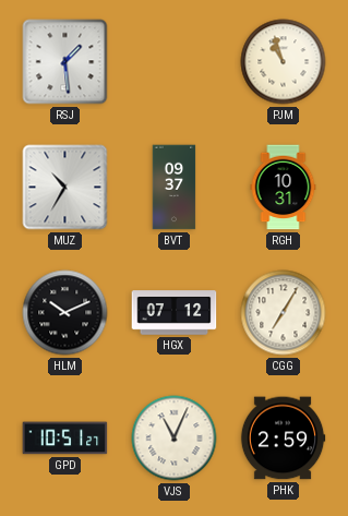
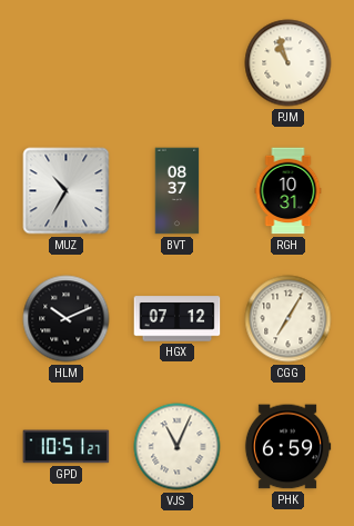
RSJ: 1:29 -> none
BVT: 09:37 -> 08:37
PHK: 2:59 -> 6:59
